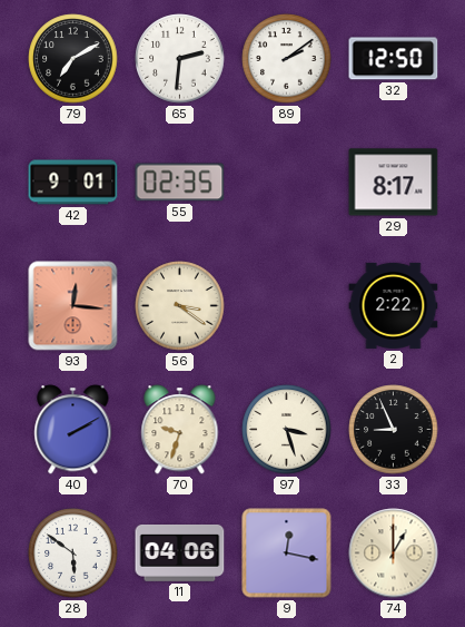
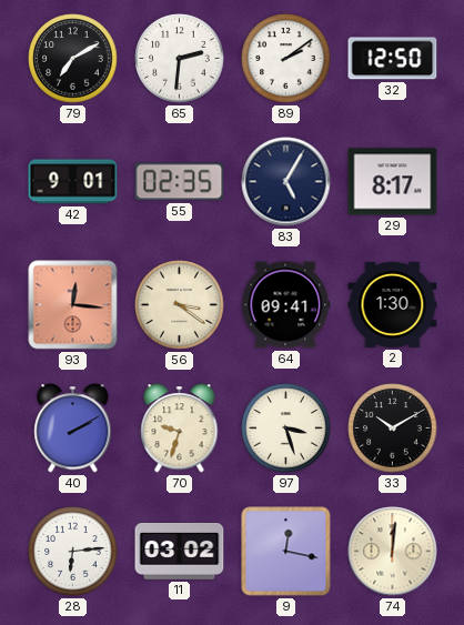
83: none -> 5:05
64: none -> 09:41
2: 2:22 -> 1:30
33: 8:56 -> 10:10
28: 5:51 -> 6:14
11: 04:06 -> 03:02
74: 1:00 -> 12:01
